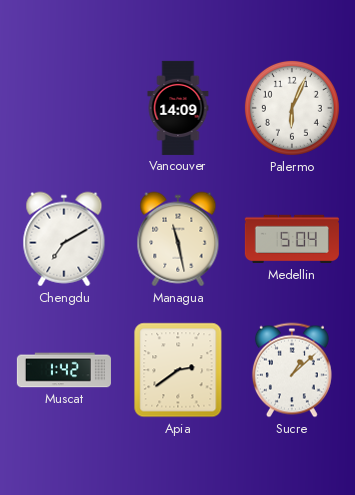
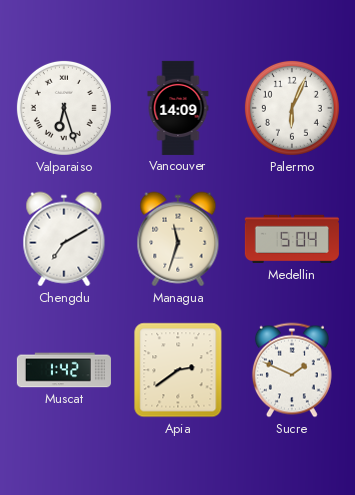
Valparaiso: none -> 6:27
Managua: 11:28 -> 11:33
Sucre: 1:08 -> 1:49
